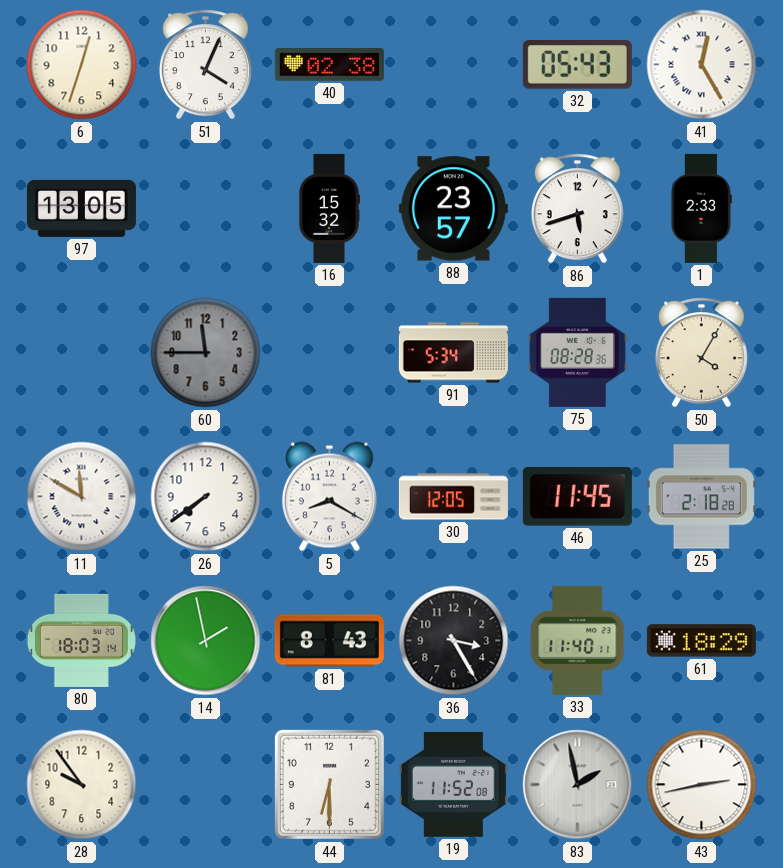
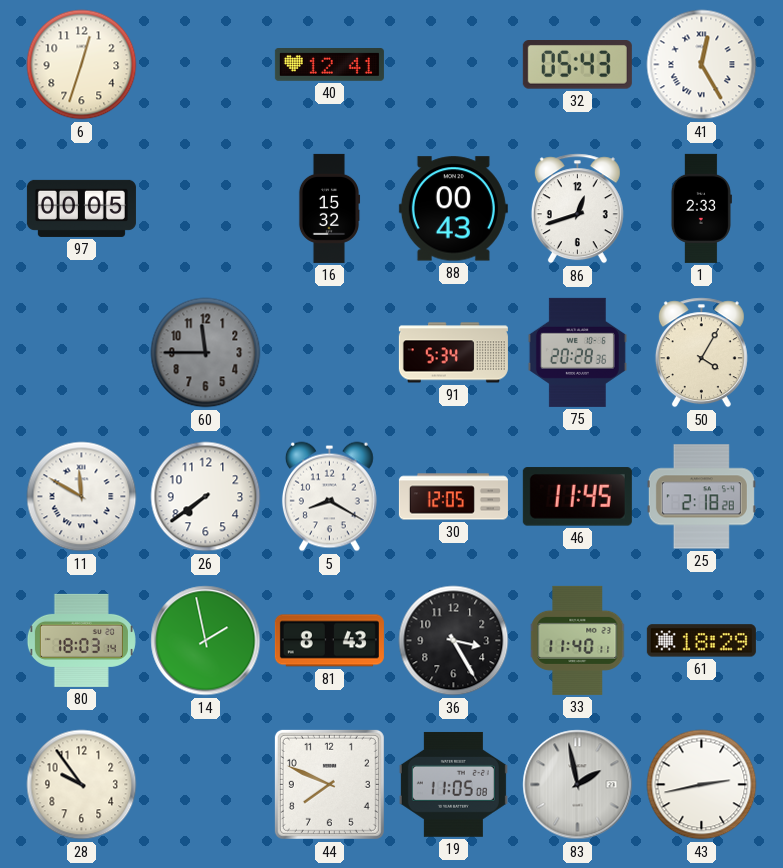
51: 4:04 -> none
40: 02:38 -> 12:41
97: 13:05 -> 00:05
88: 23:57 -> 00:43
86: 5:42 -> 12:42
75: 08:28 -> 20:28
44: 6:30 -> 7:49
19: 11:52 -> 11:05
